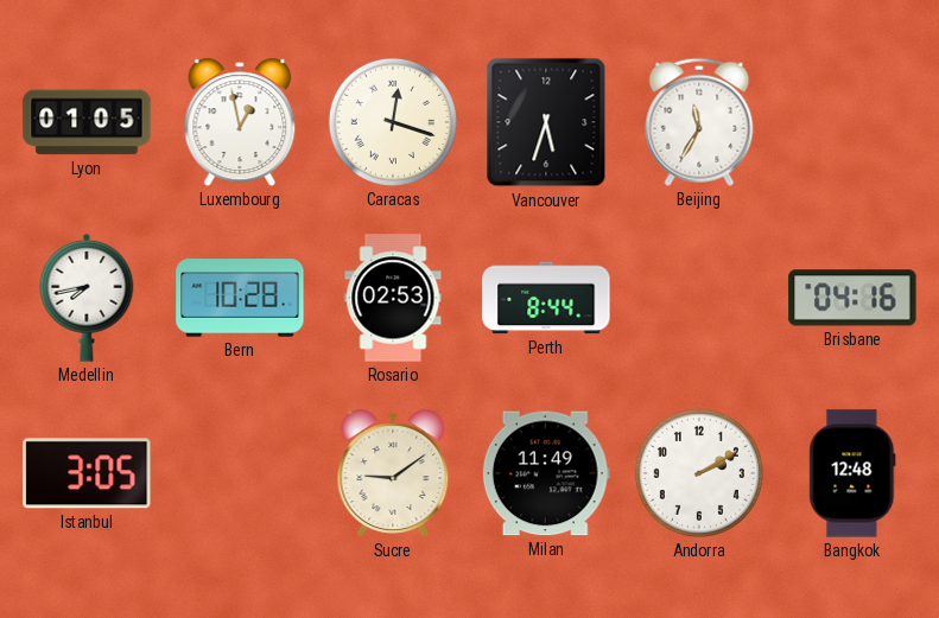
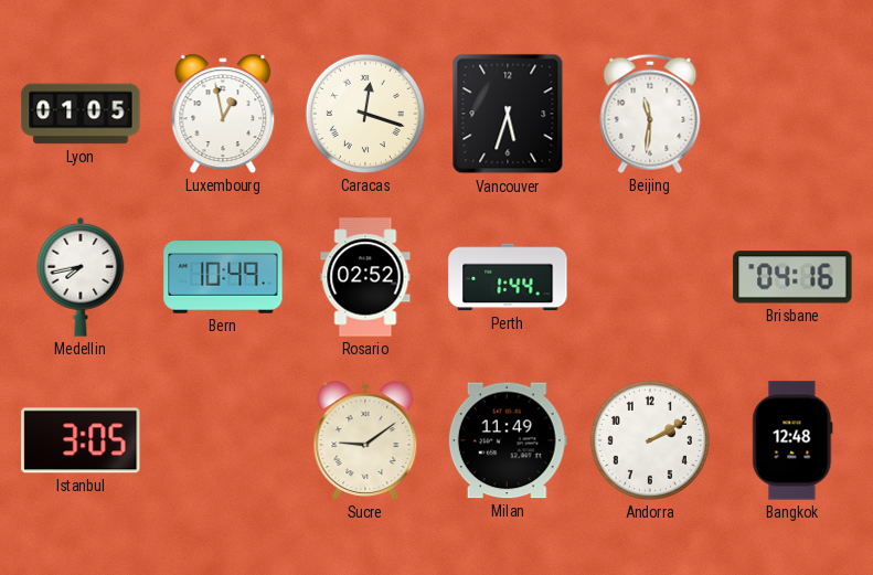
Beijing: 11:35 -> 11:31
Bern: 10:28 -> 10:49
Rosario: 02:53 -> 02:52
Perth: 8:44 -> 1:44
